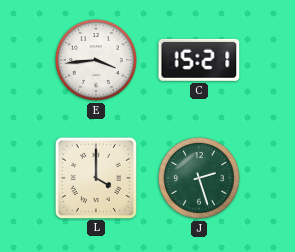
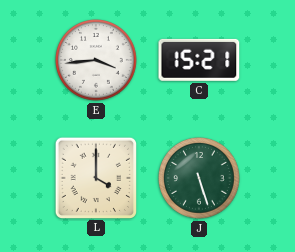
J: 2:27 -> 5:27
